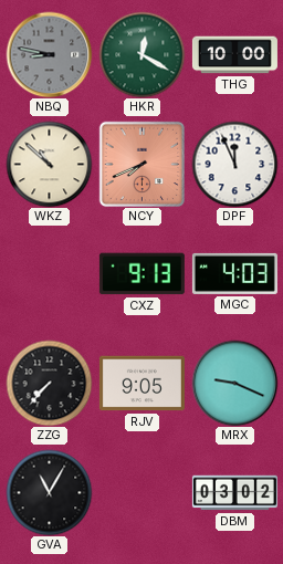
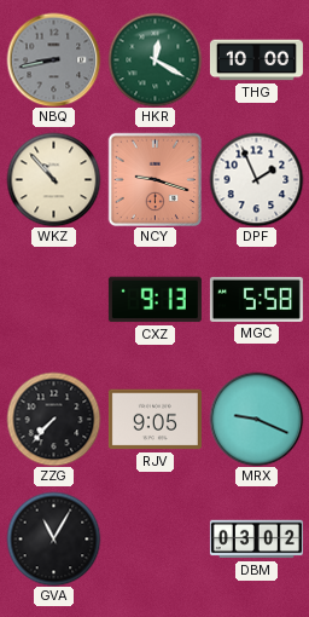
NBQ: 8:47 -> 8:43
WKZ: 10:52 -> 10:53
NCY: 7:41 -> 9:18
DPF: 11:56 -> 1:56
MGC: 4:03 -> 5:58
